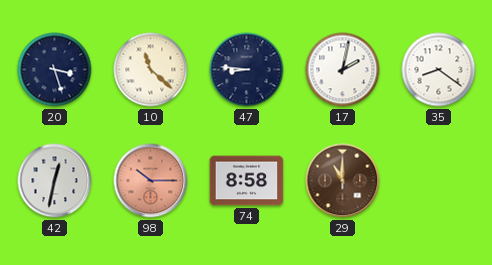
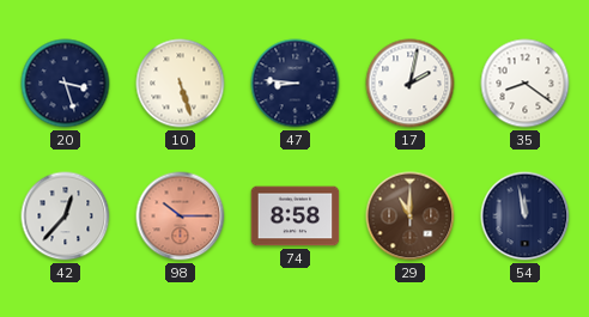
10: 11:22 -> 5:27
42: 12:32 -> 12:37
54: none -> 11:58
